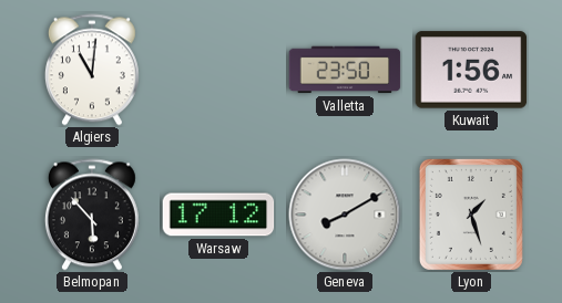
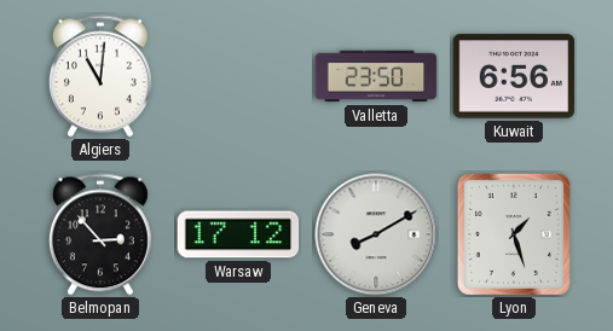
Kuwait: 1:56 -> 6:56
Belmopan: 5:53 -> 2:53
